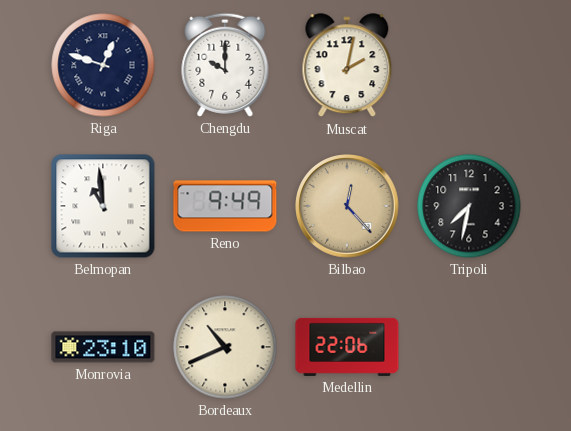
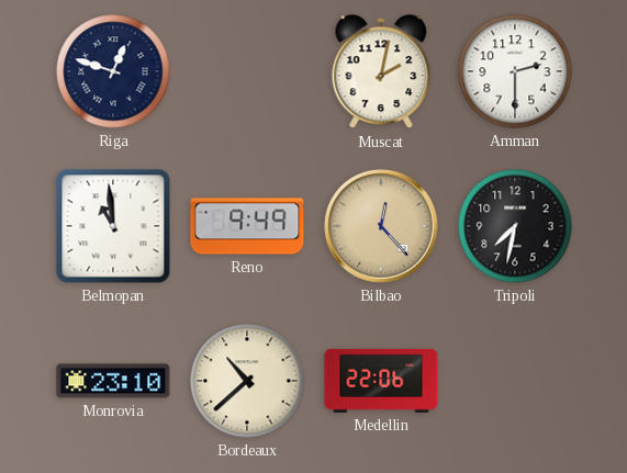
Chengdu: 10:00 -> none
Amman: none -> 2:30
Bordeaux: 10:41 -> 10:38
